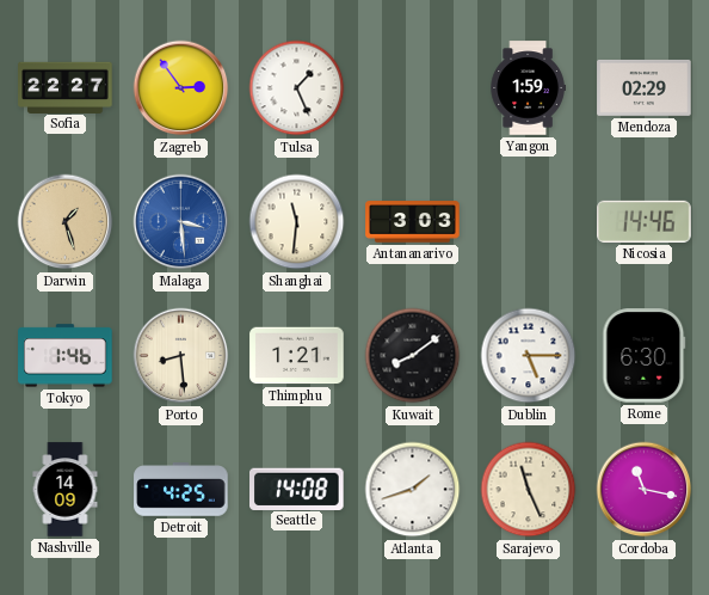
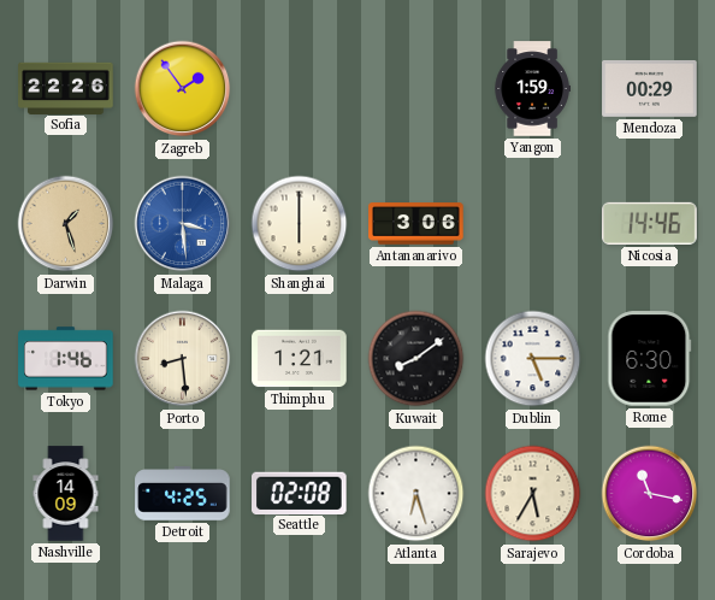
Sofia: 22:27 -> 22:26
Zagreb: 2:54 -> 1:54
Tulsa: 1:26 -> none
Mendoza: 02:29 -> 00:29
Shanghai: 11:31 -> 6:00
Antananarivo: 3:03 -> 3:06
Seattle: 14:08 -> 02:08
Atlanta: 1:42 -> 6:27
Sarajevo: 11:26 -> 5:35
